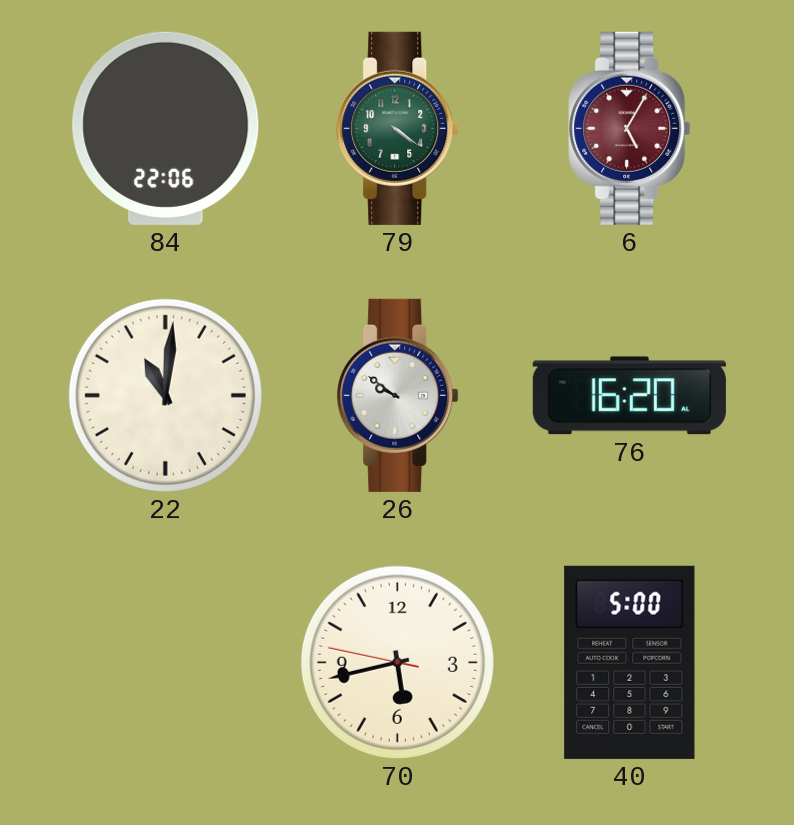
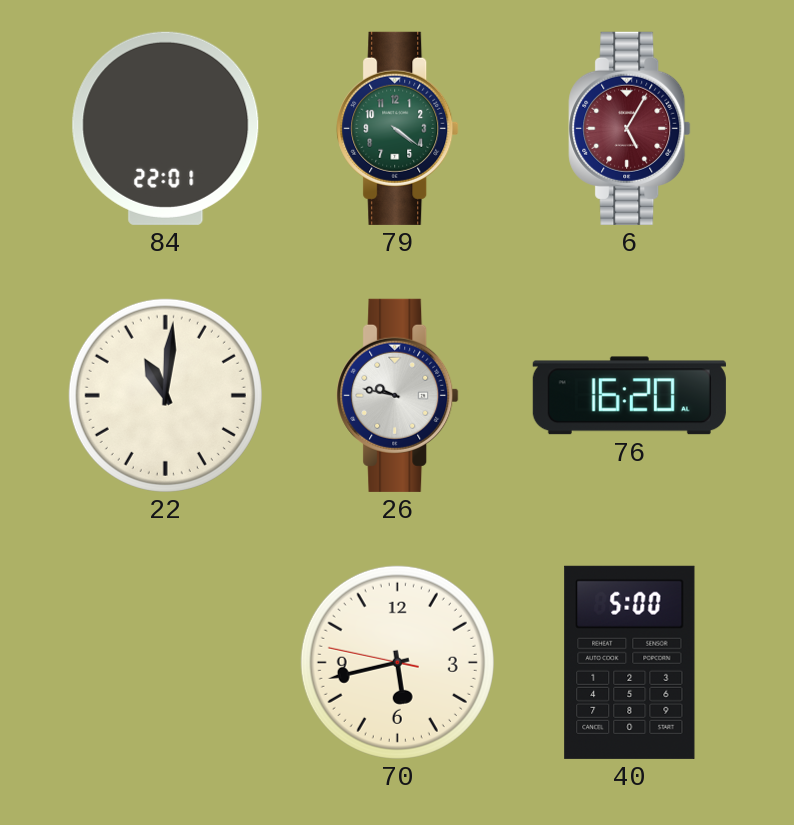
84: 22:06 -> 22:01
26: 9:51 -> 9:47
